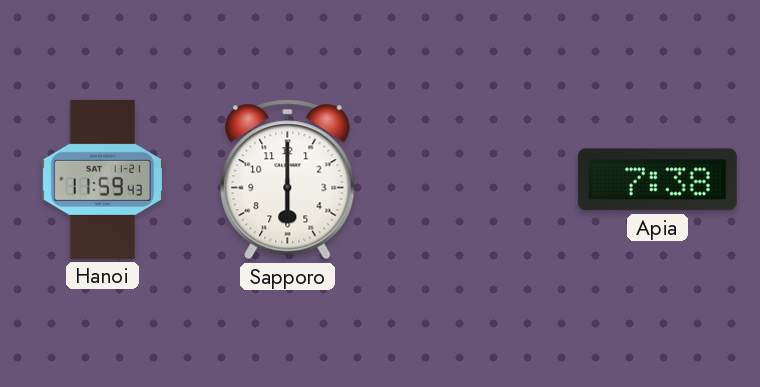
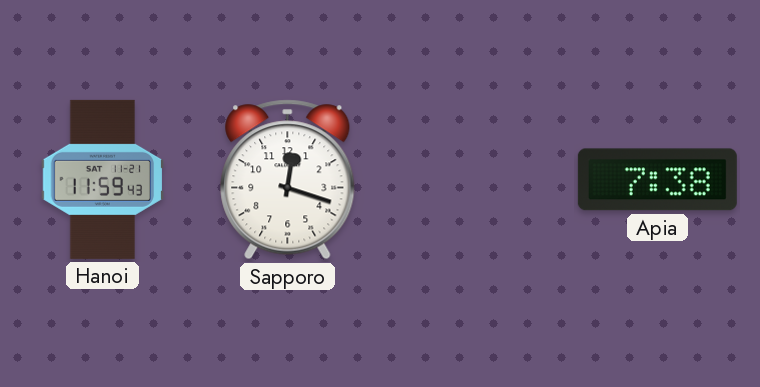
Sapporo: 6:00 -> 12:18
